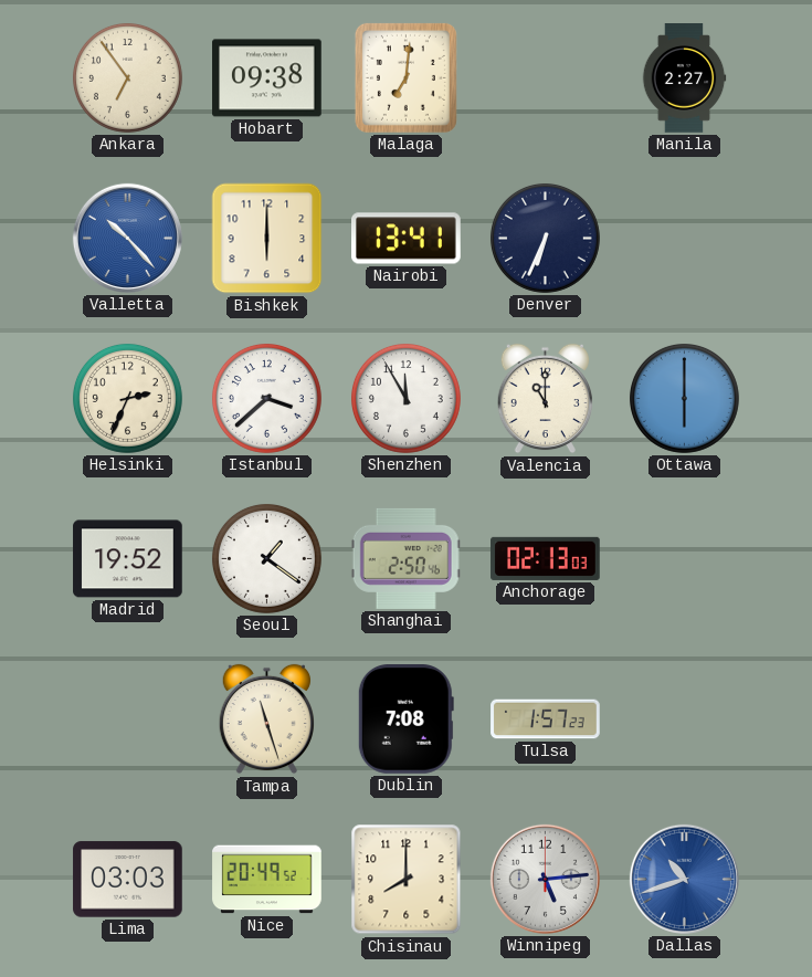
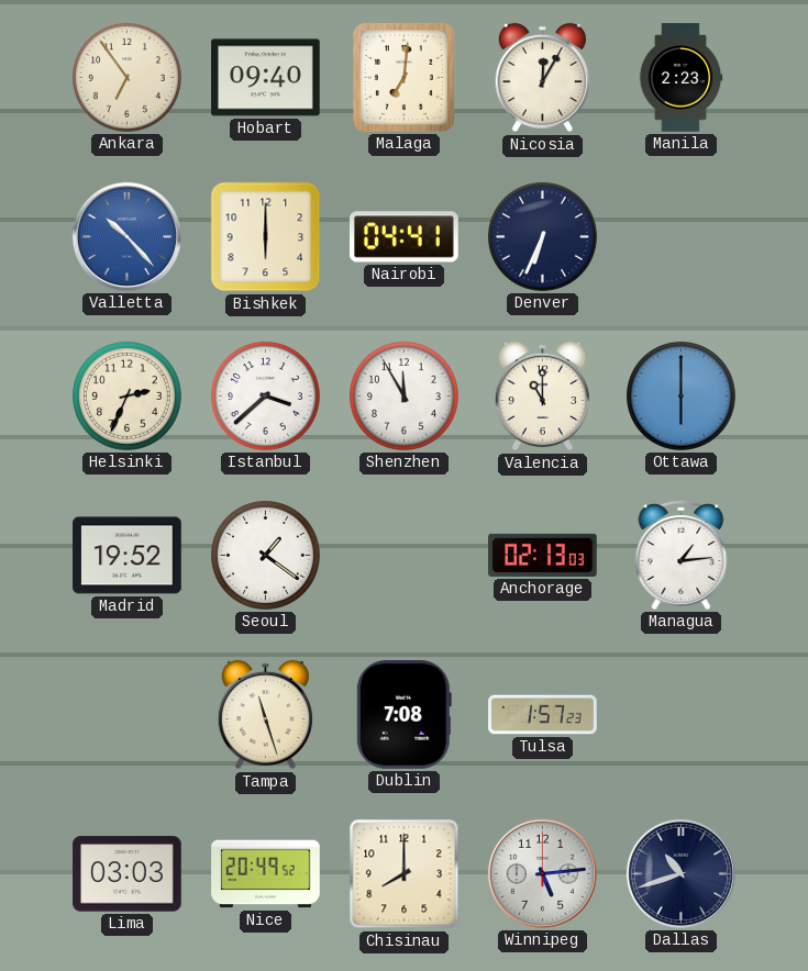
Hobart: 09:38 -> 09:40
Nicosia: none -> 12:05
Manila: 2:27 -> 2:23
Nairobi: 13:41 -> 04:41
Shanghai: 2:50 -> none
Managua: none -> 1:14
Dallas dial: blue -> navy
